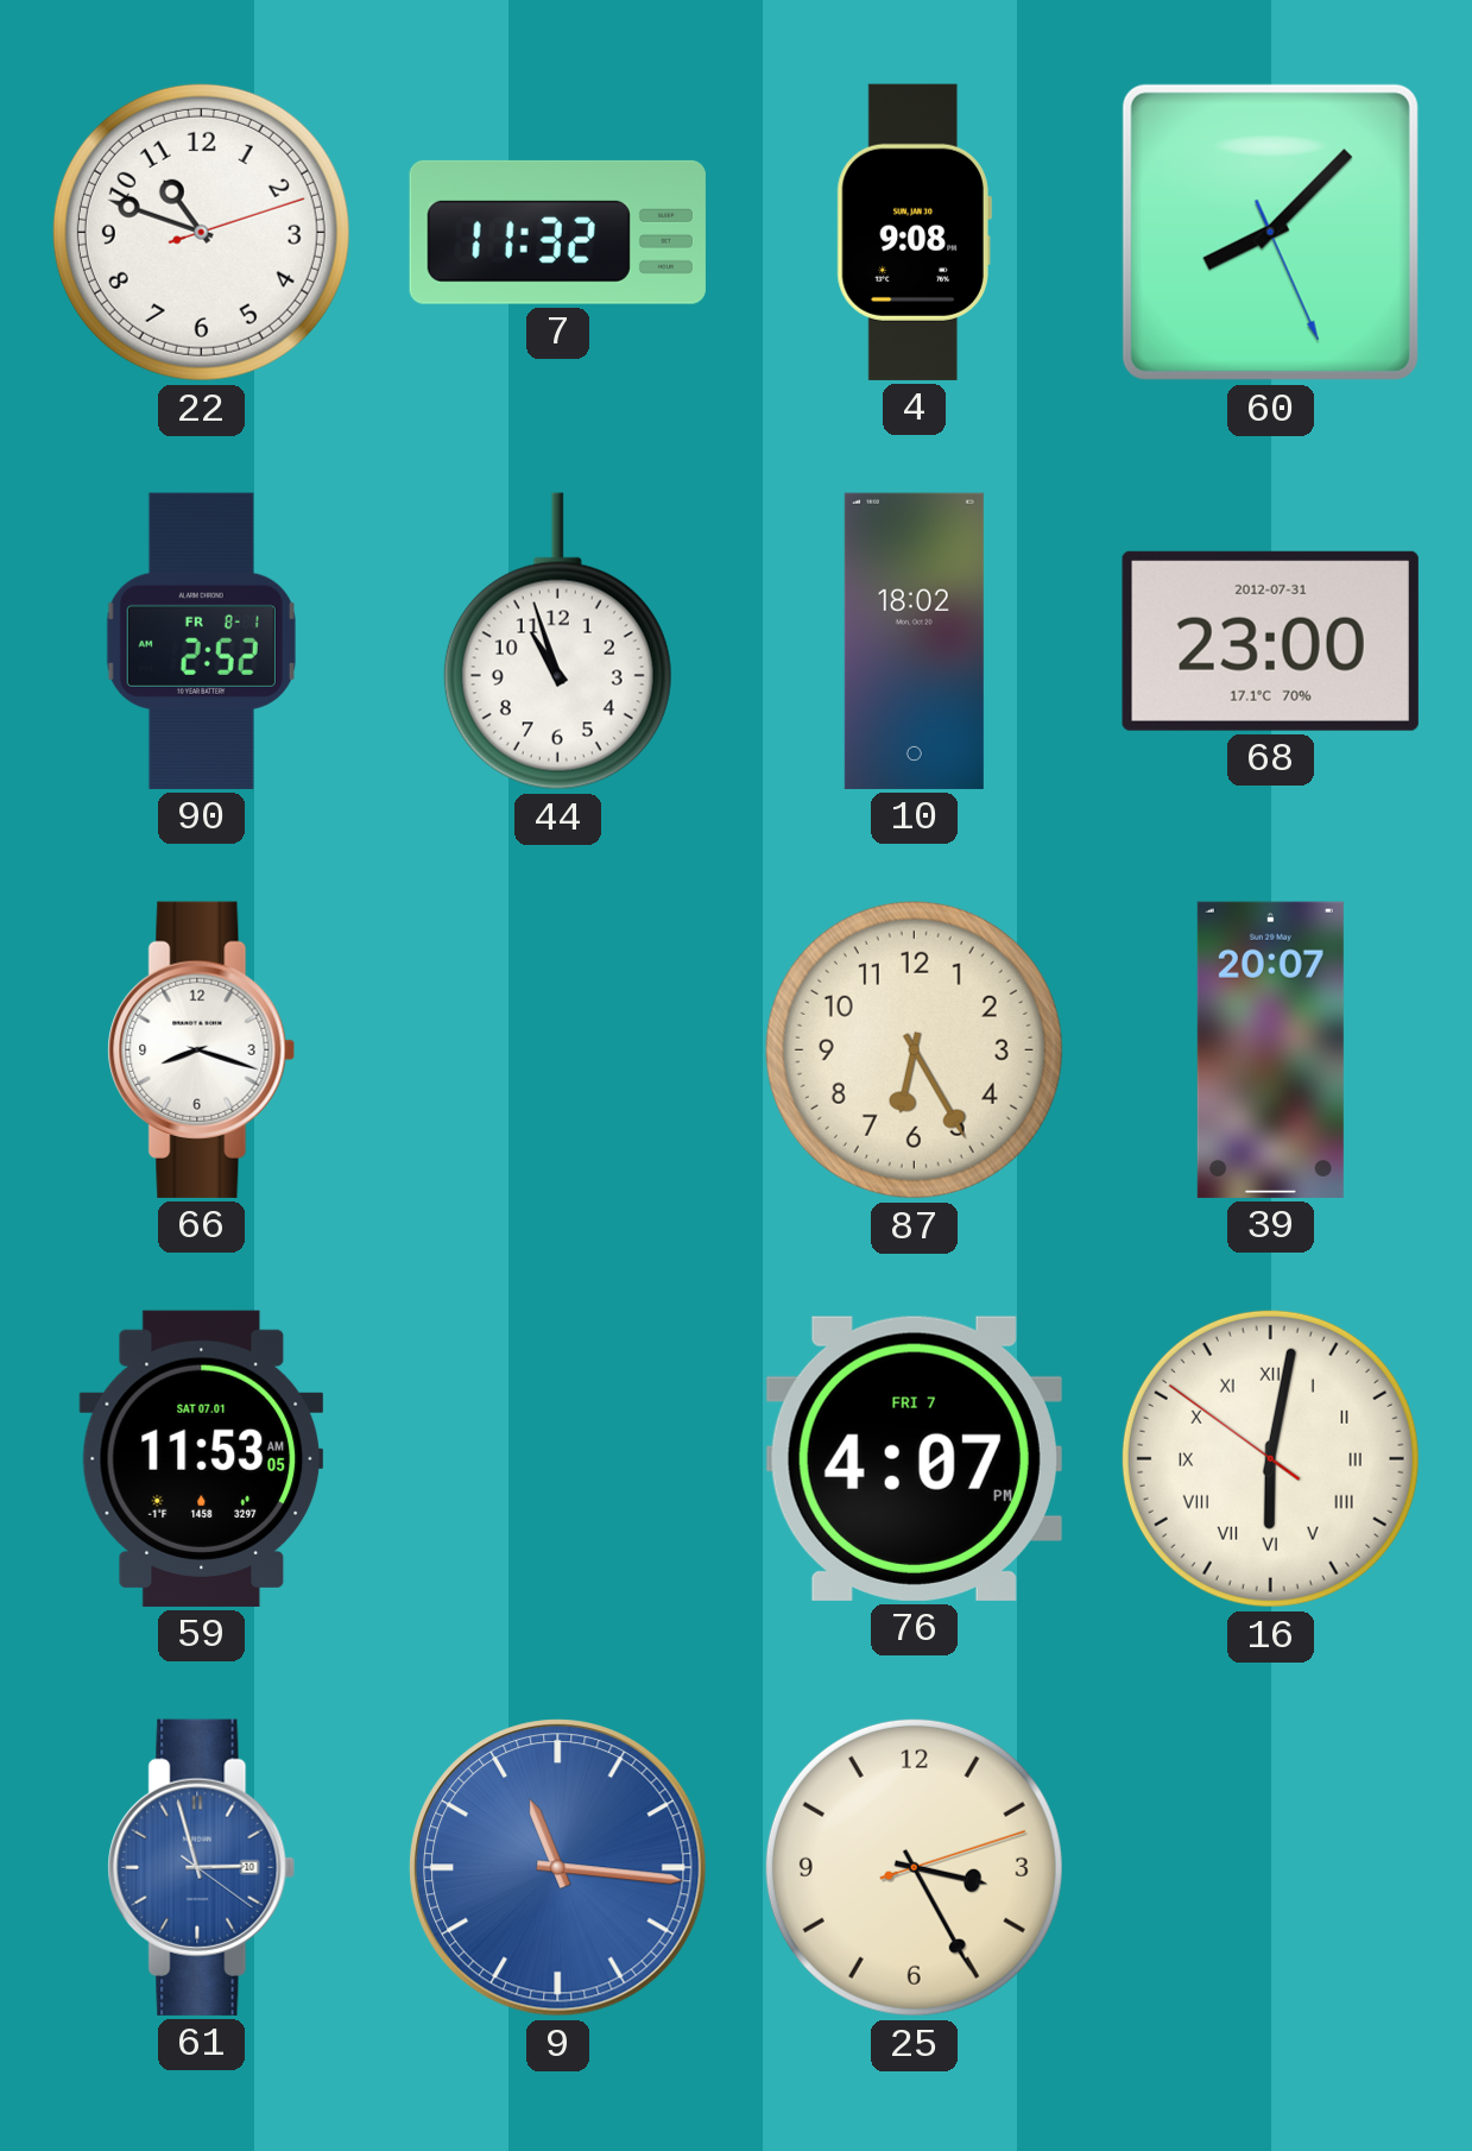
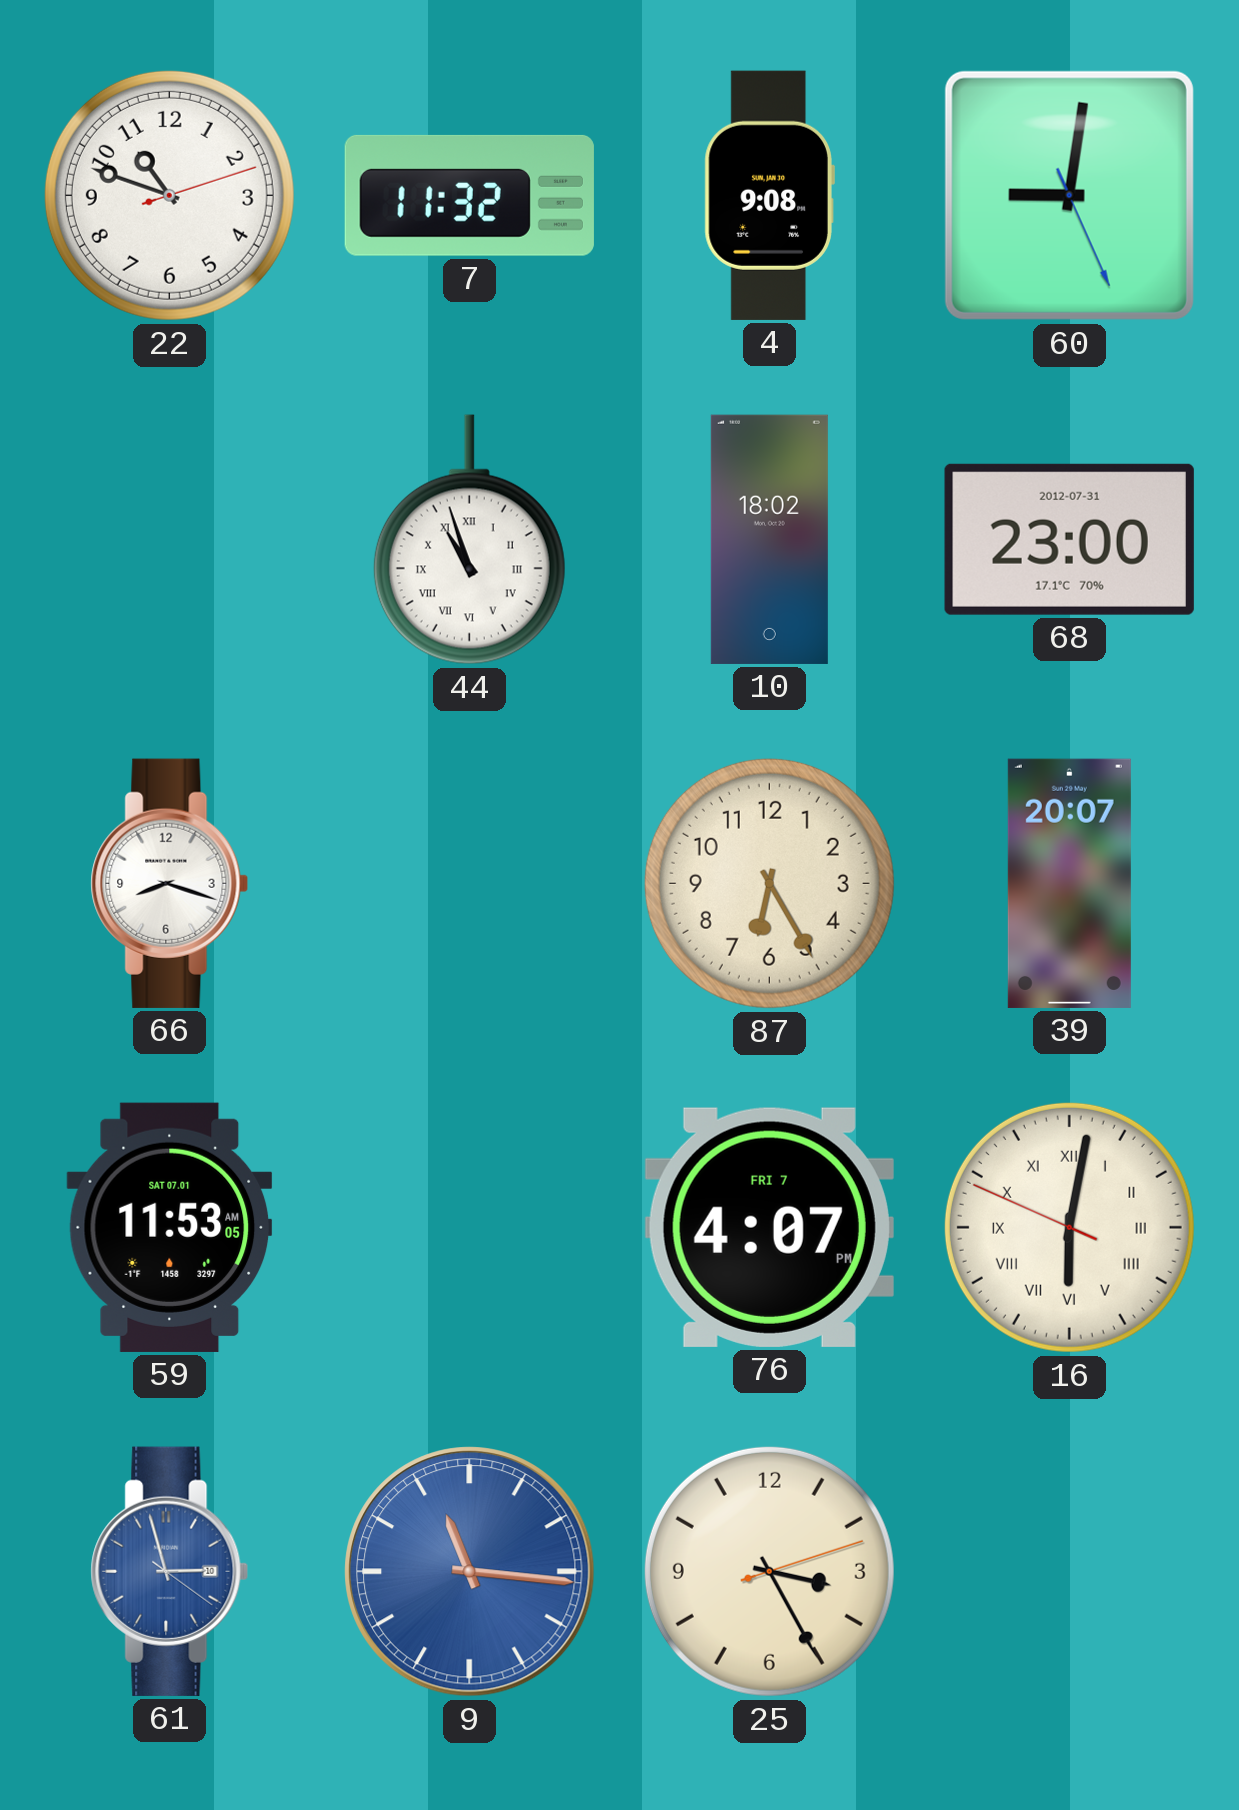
60: 8:07 -> 9:01
90: 2:52 -> none
44 numerals: Arabic -> Roman
16: 6:01:51 -> 6:01:49
